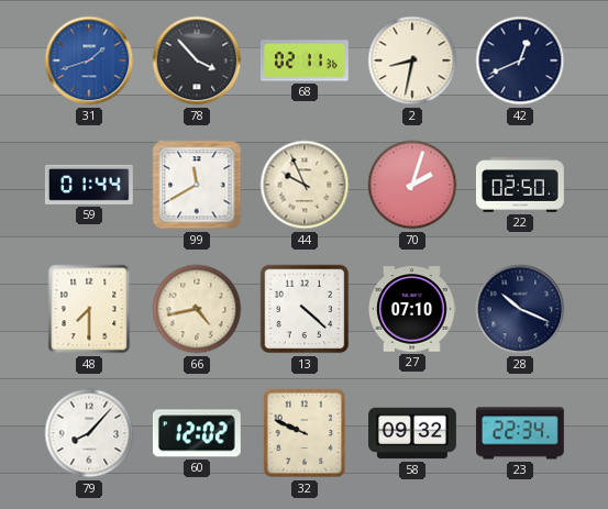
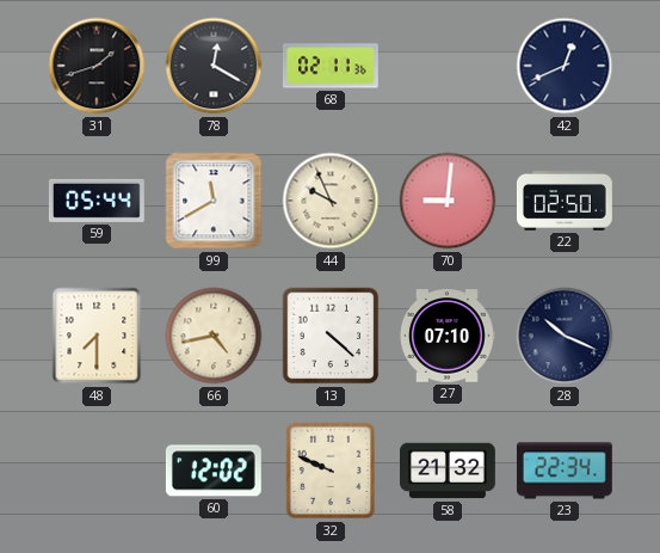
31 dial: blue -> black
78: 3:53 -> 12:20
2: 8:32 -> none
59: 01:44 -> 05:44
70: 2:03 -> 9:01
79: 8:07 -> none
58: 09:32 -> 21:32
